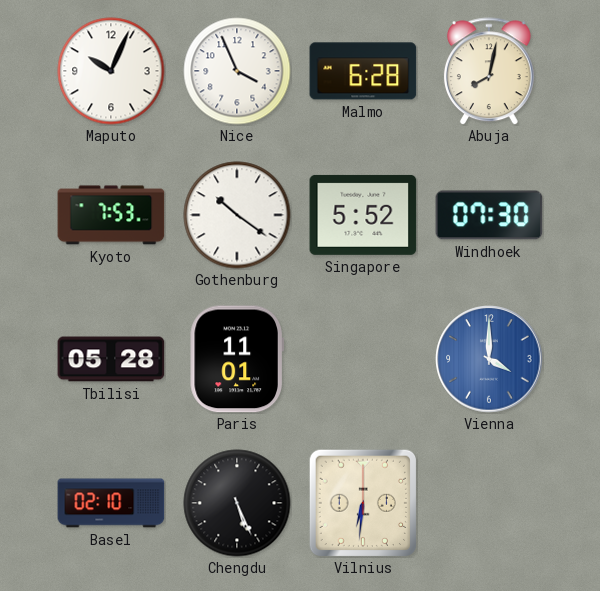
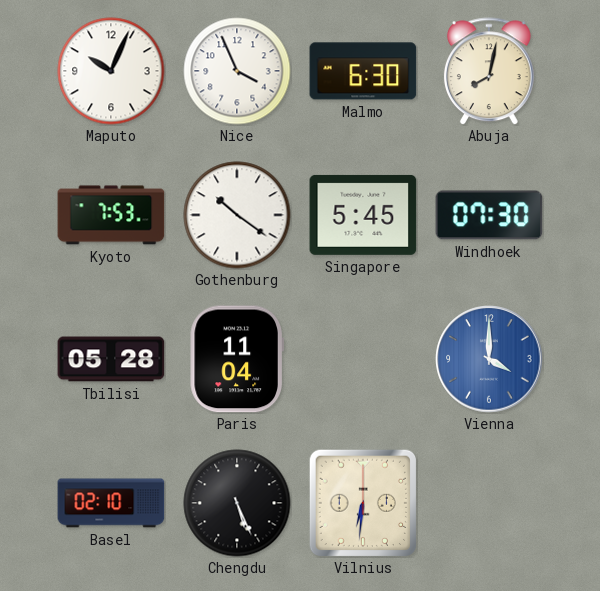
Malmo: 6:28 -> 6:30
Singapore: 5:52 -> 5:45
Paris: 11:01 -> 11:04
